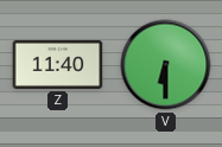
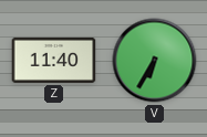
V: 6:30 -> 6:35
